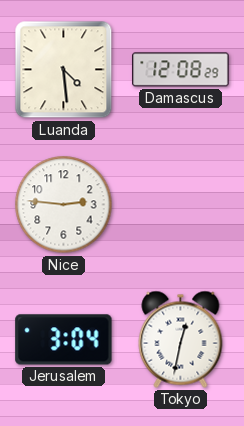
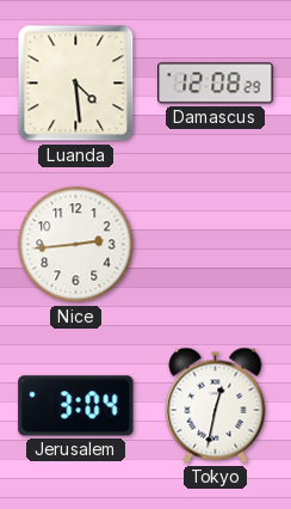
Nice: 2:46 -> 2:44
